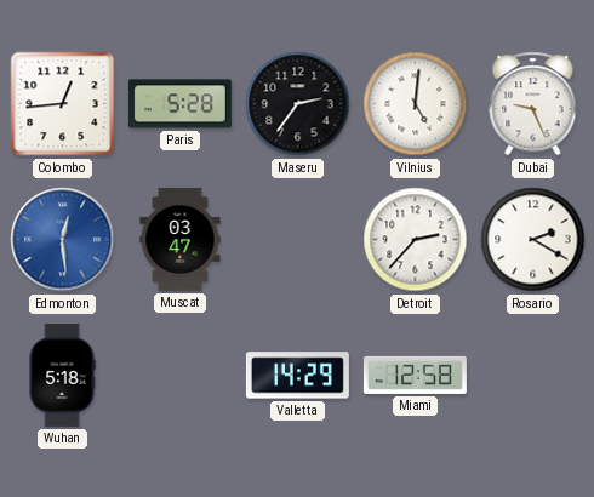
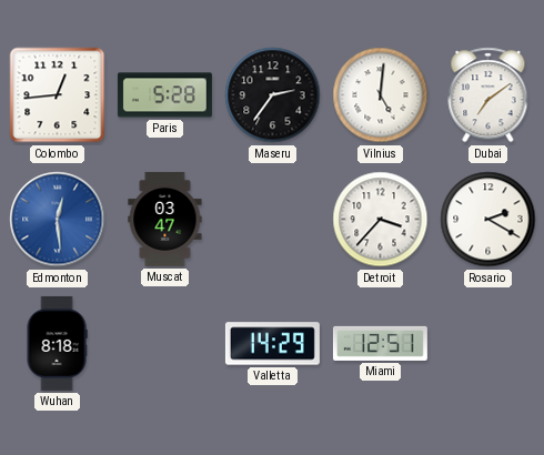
Dubai: 9:26 -> 7:09
Detroit: 2:37 -> 3:37
Wuhan: 5:18 -> 8:18
Miami: 12:58 -> 12:51
